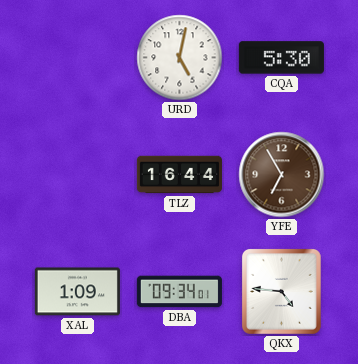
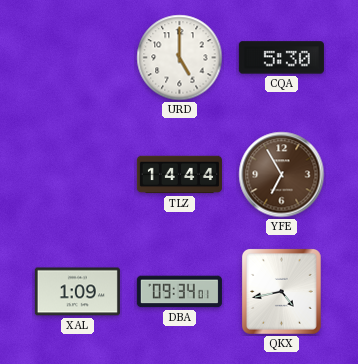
URD: 5:02 -> 5:00
TLZ: 16:44 -> 14:44
QKX: 4:46 -> 4:43
